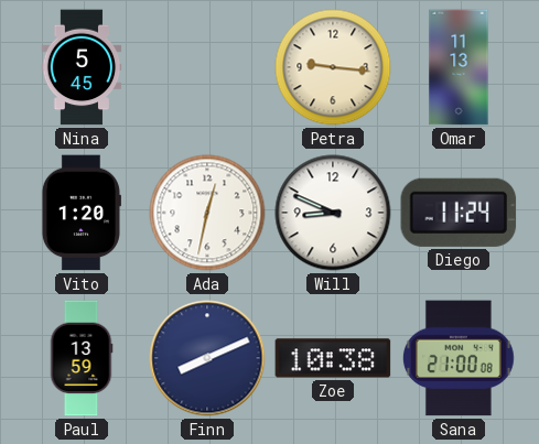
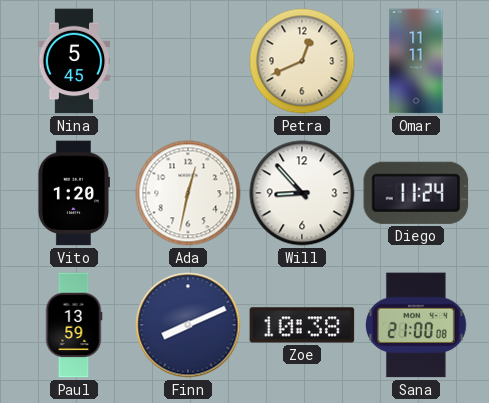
Petra: 9:16 -> 12:41
Omar: 11:13 -> 11:11
Will: 8:49 -> 8:53
